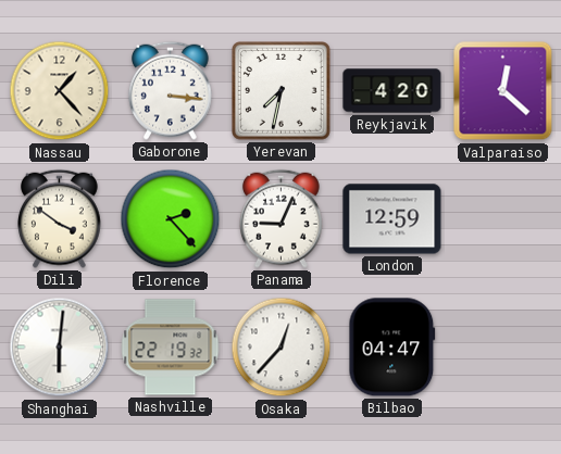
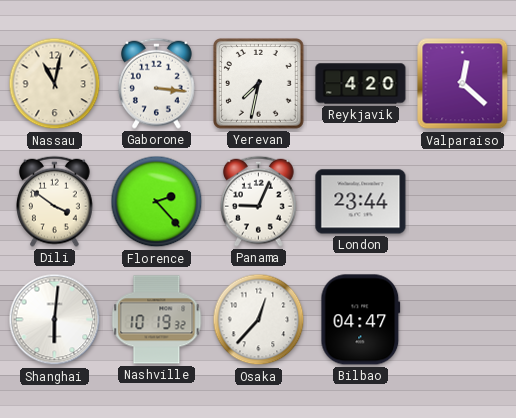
Nassau: 1:23 -> 11:02
London: 12:59 -> 23:44
Nashville: 22:19 -> 10:19
